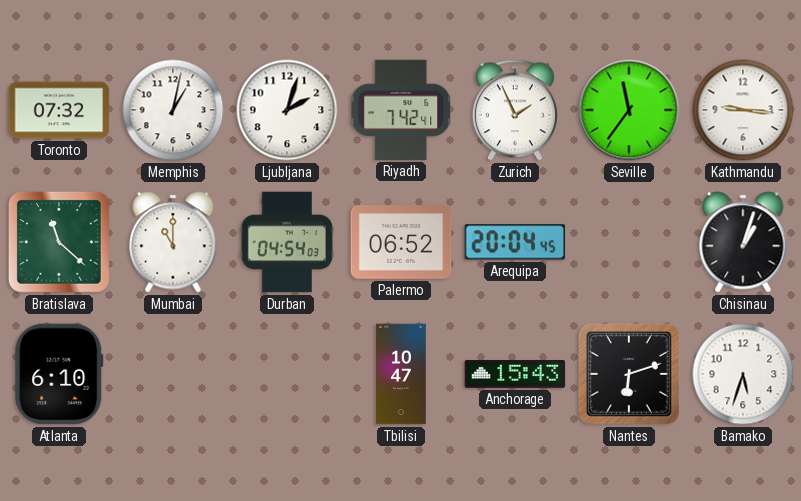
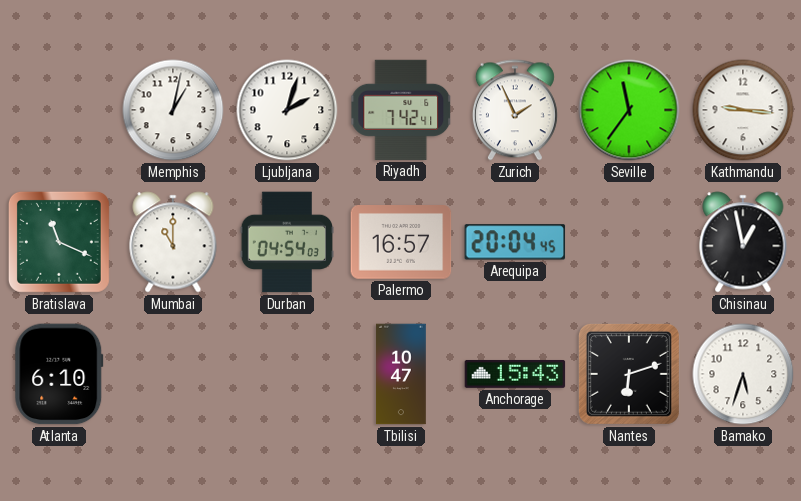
Toronto: 07:32 -> none
Bratislava: 11:22 -> 11:19
Palermo: 06:52 -> 16:57
Chisinau: 1:03 -> 12:58
